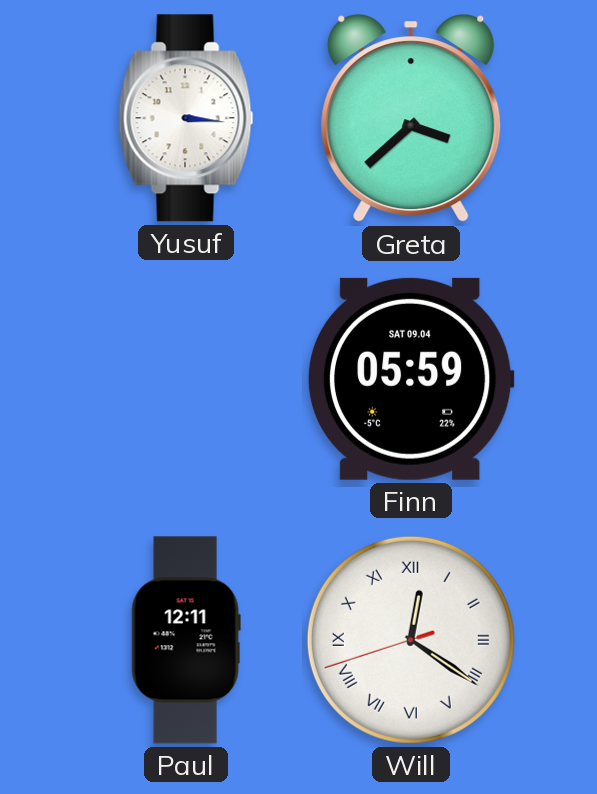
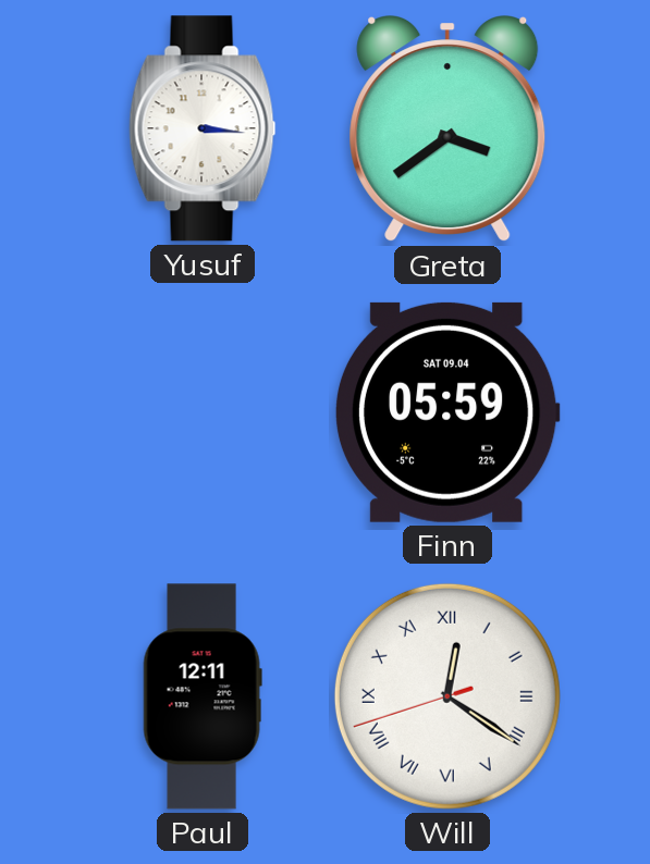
Greta: 3:38 -> 3:39
